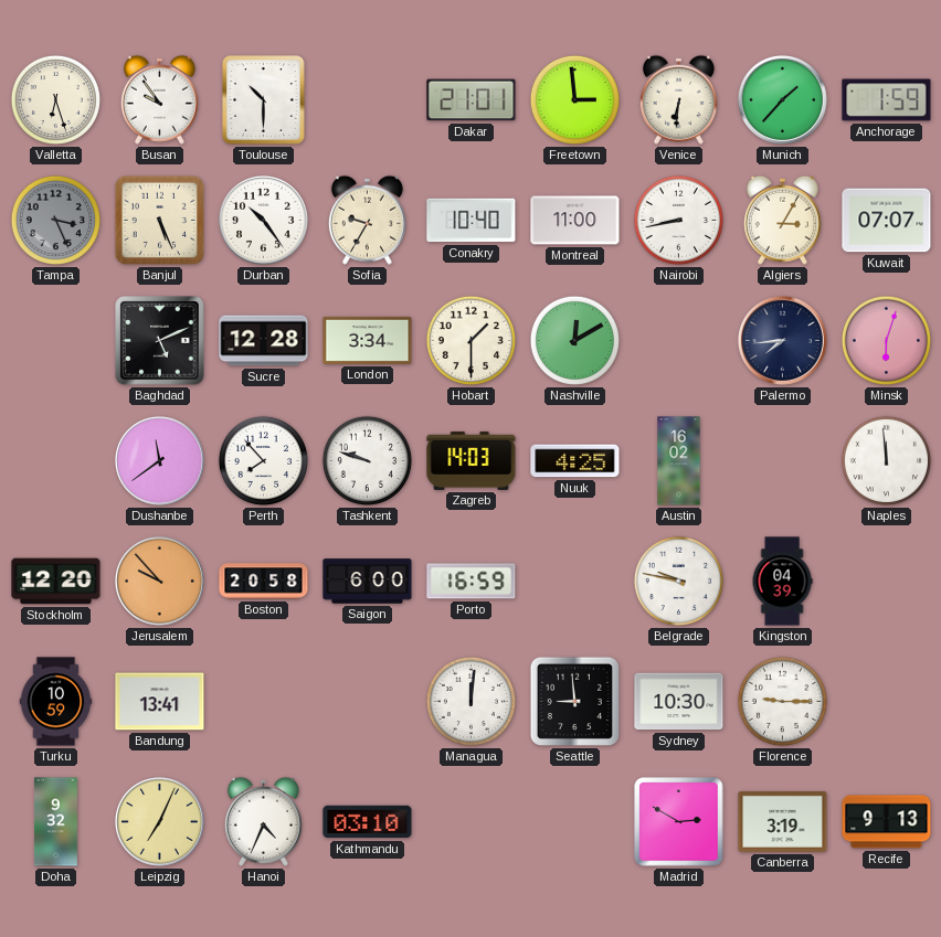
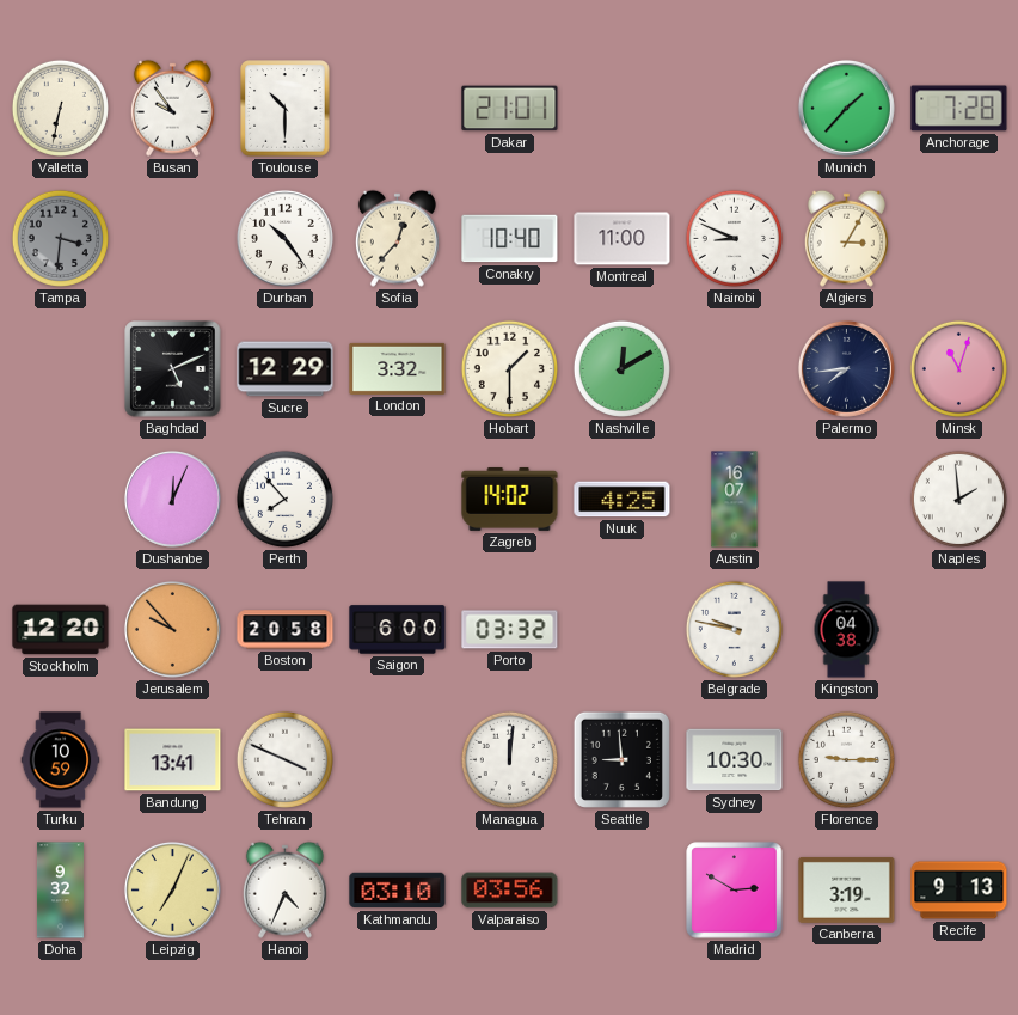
Valletta: 6:27 -> 6:32
Freetown: 2:59 -> none
Venice: 6:31 -> none
Anchorage: 1:59 -> 7:28
Tampa: 3:26 -> 3:31
Banjul: 5:26 -> none
Sofia: 9:35 -> 12:37
Nairobi: 8:43 -> 8:49
Kuwait: 07:07 -> none
Sucre: 12:28 -> 12:29
London: 3:34 -> 3:32
Minsk: 6:03 -> 11:03
Dushanbe: 11:39 -> 12:04
Tashkent: 9:48 -> none
Zagreb: 14:03 -> 14:02
Austin: 16:02 -> 16:07
Naples: 11:59 -> 1:59
Porto: 16:59 -> 03:32
Kingston: 04:39 -> 04:38
Tehran: none -> 3:49
Valparaiso: none -> 03:56
